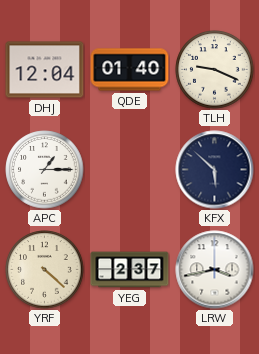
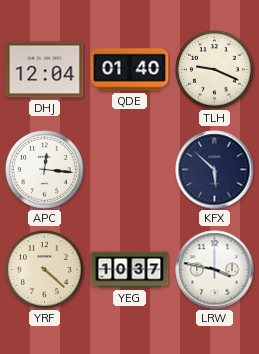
APC: 1:15 -> 12:16
YEG: 2:37 -> 10:37
LRW: 3:43 -> 3:47
